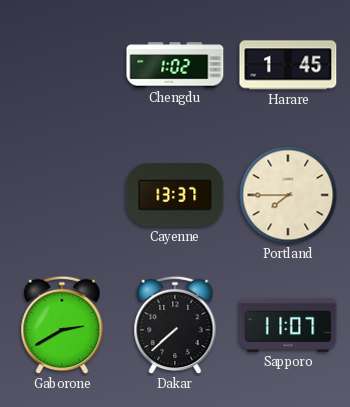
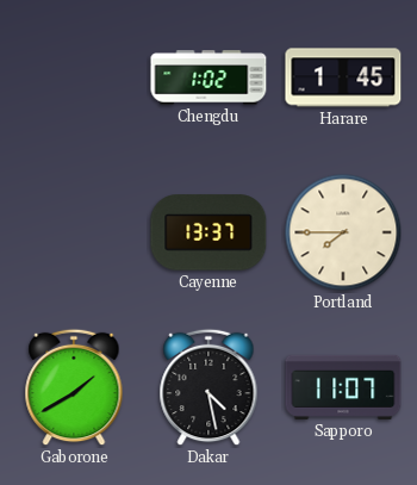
Gaborone: 2:40 -> 1:40
Dakar: 7:38 -> 4:28
